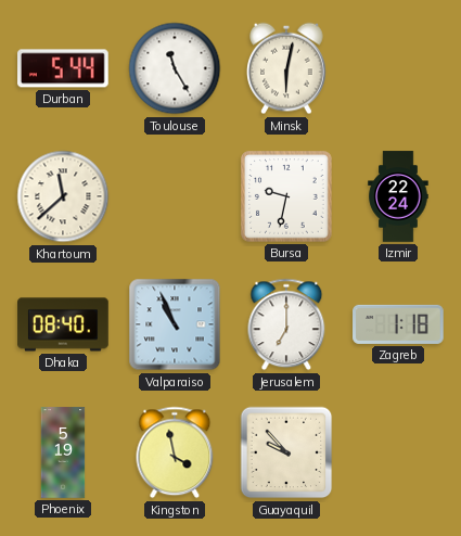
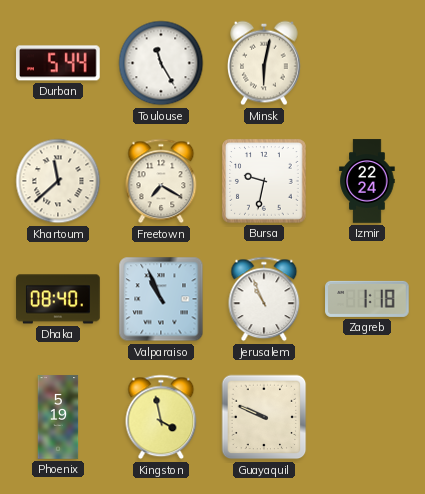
Freetown: none -> 7:20
Jerusalem: 7:00 -> 10:56
Guayaquil: 9:53 -> 9:49
